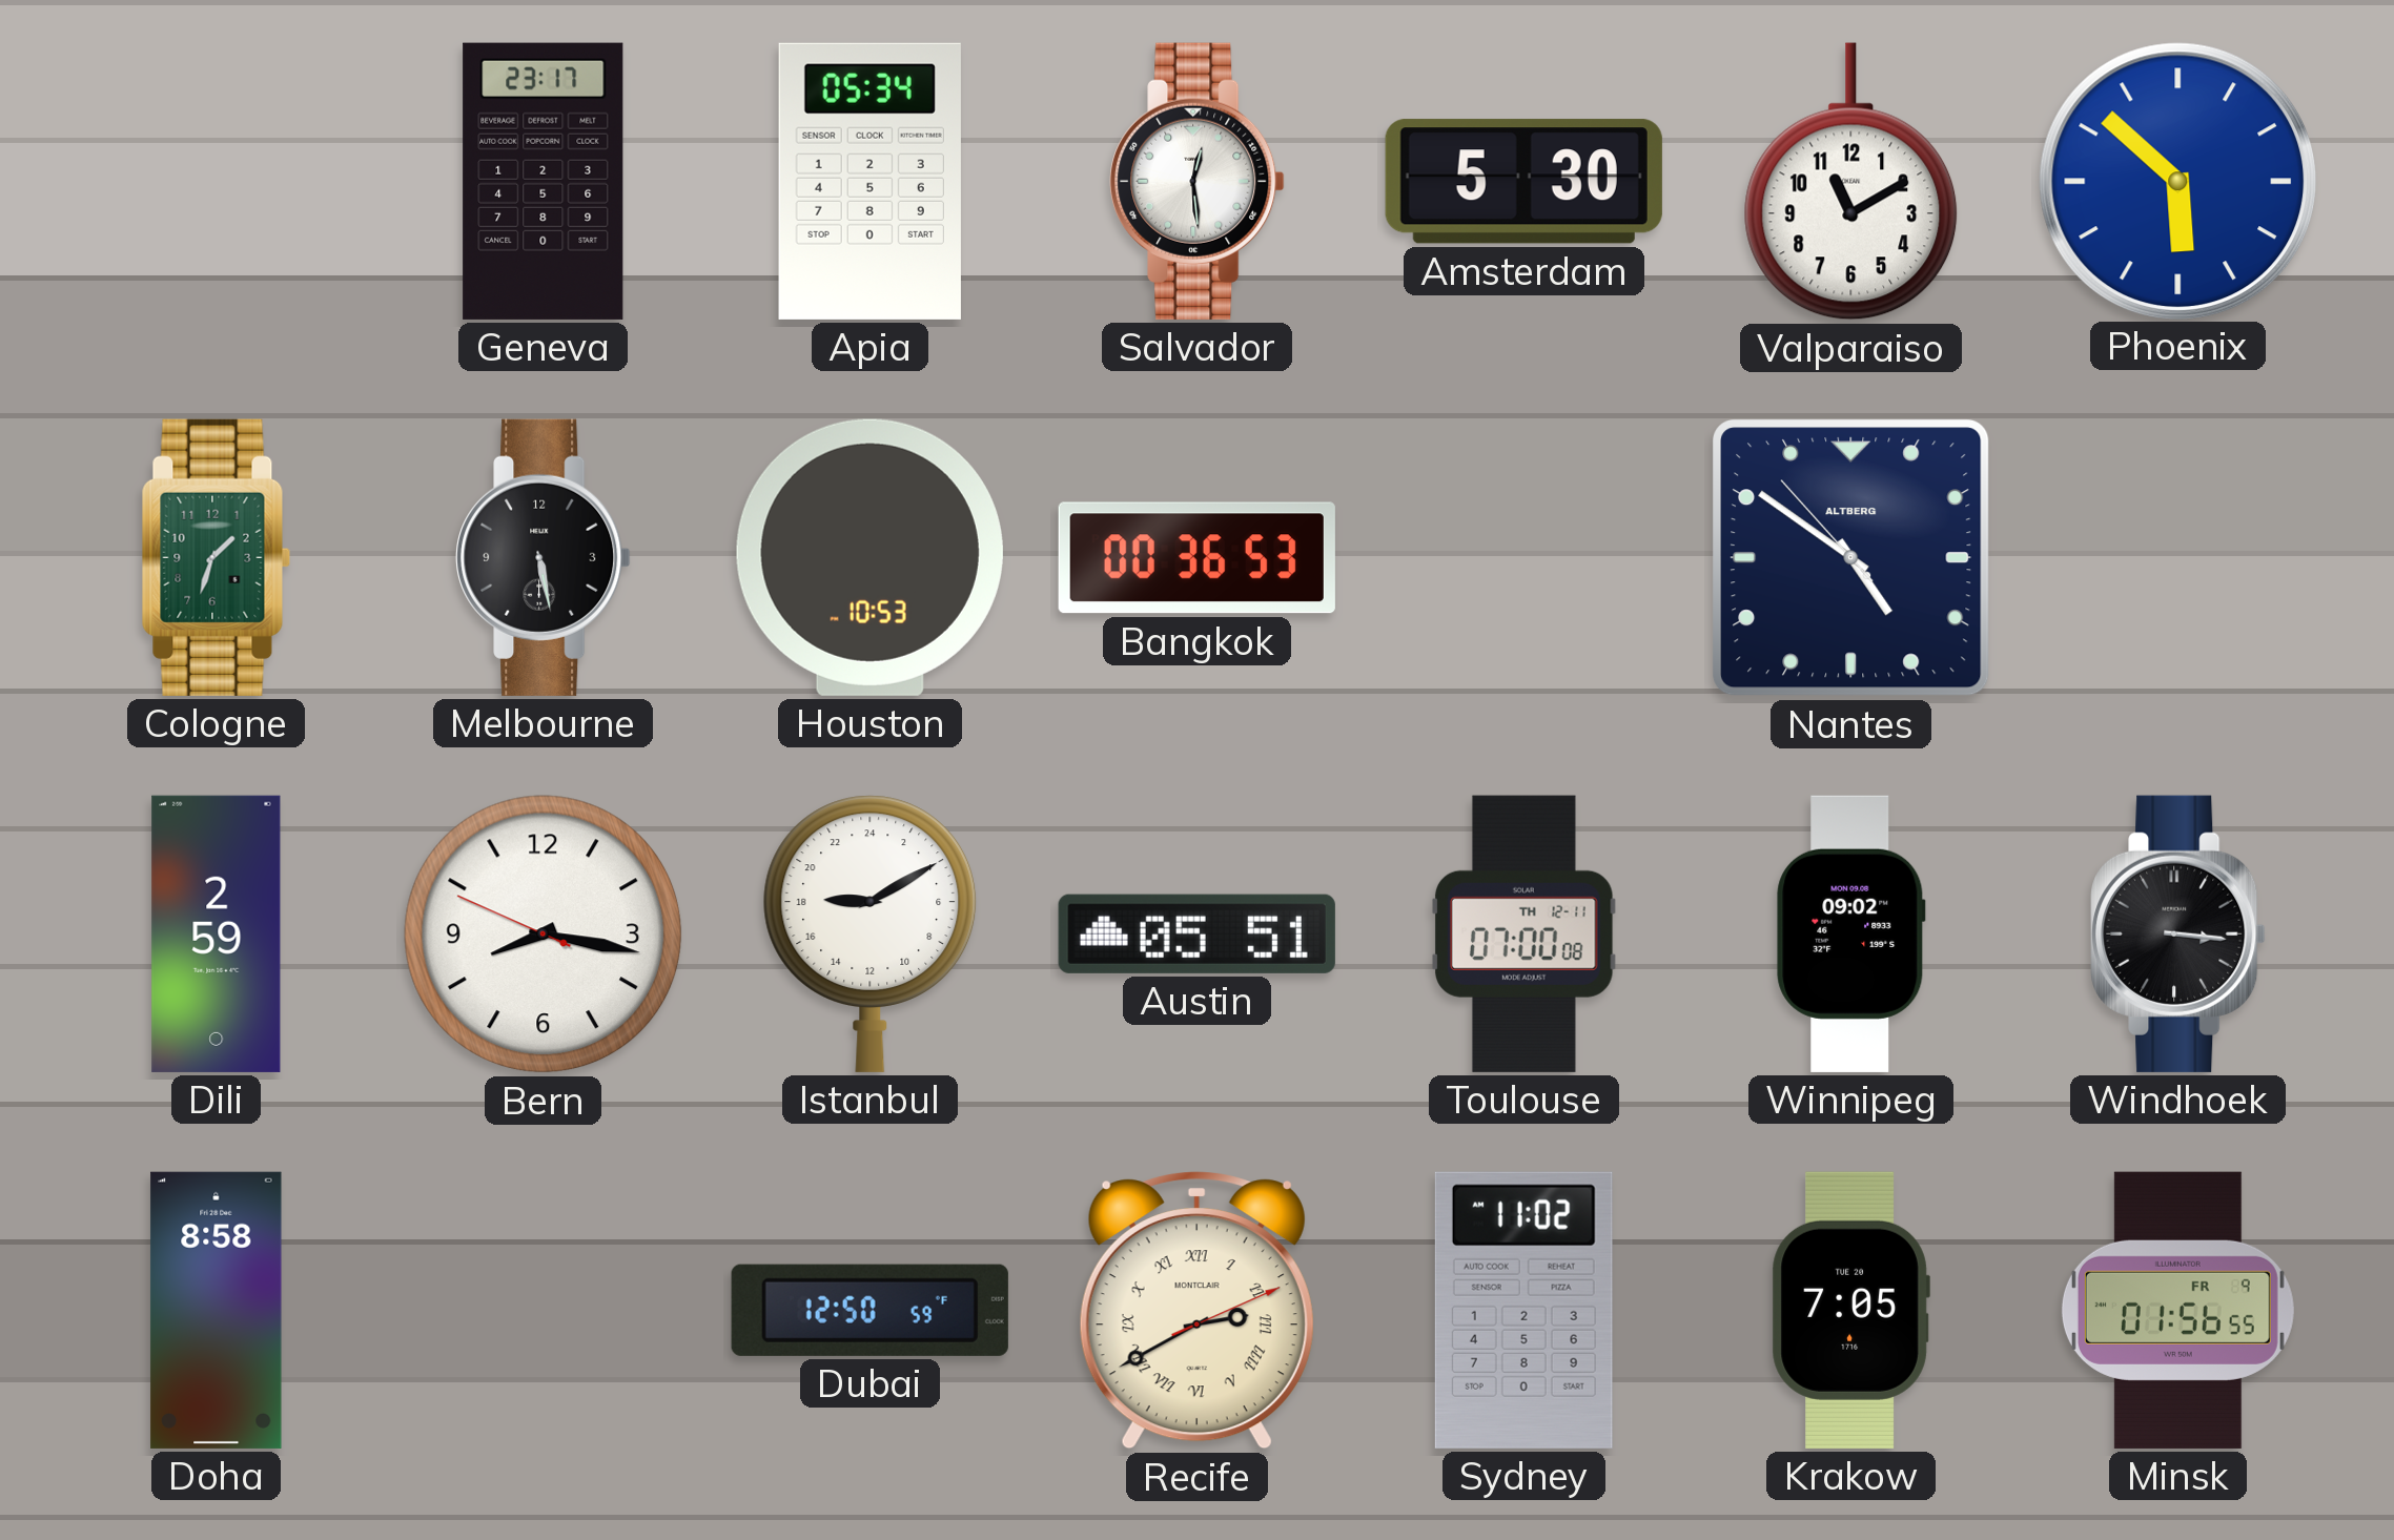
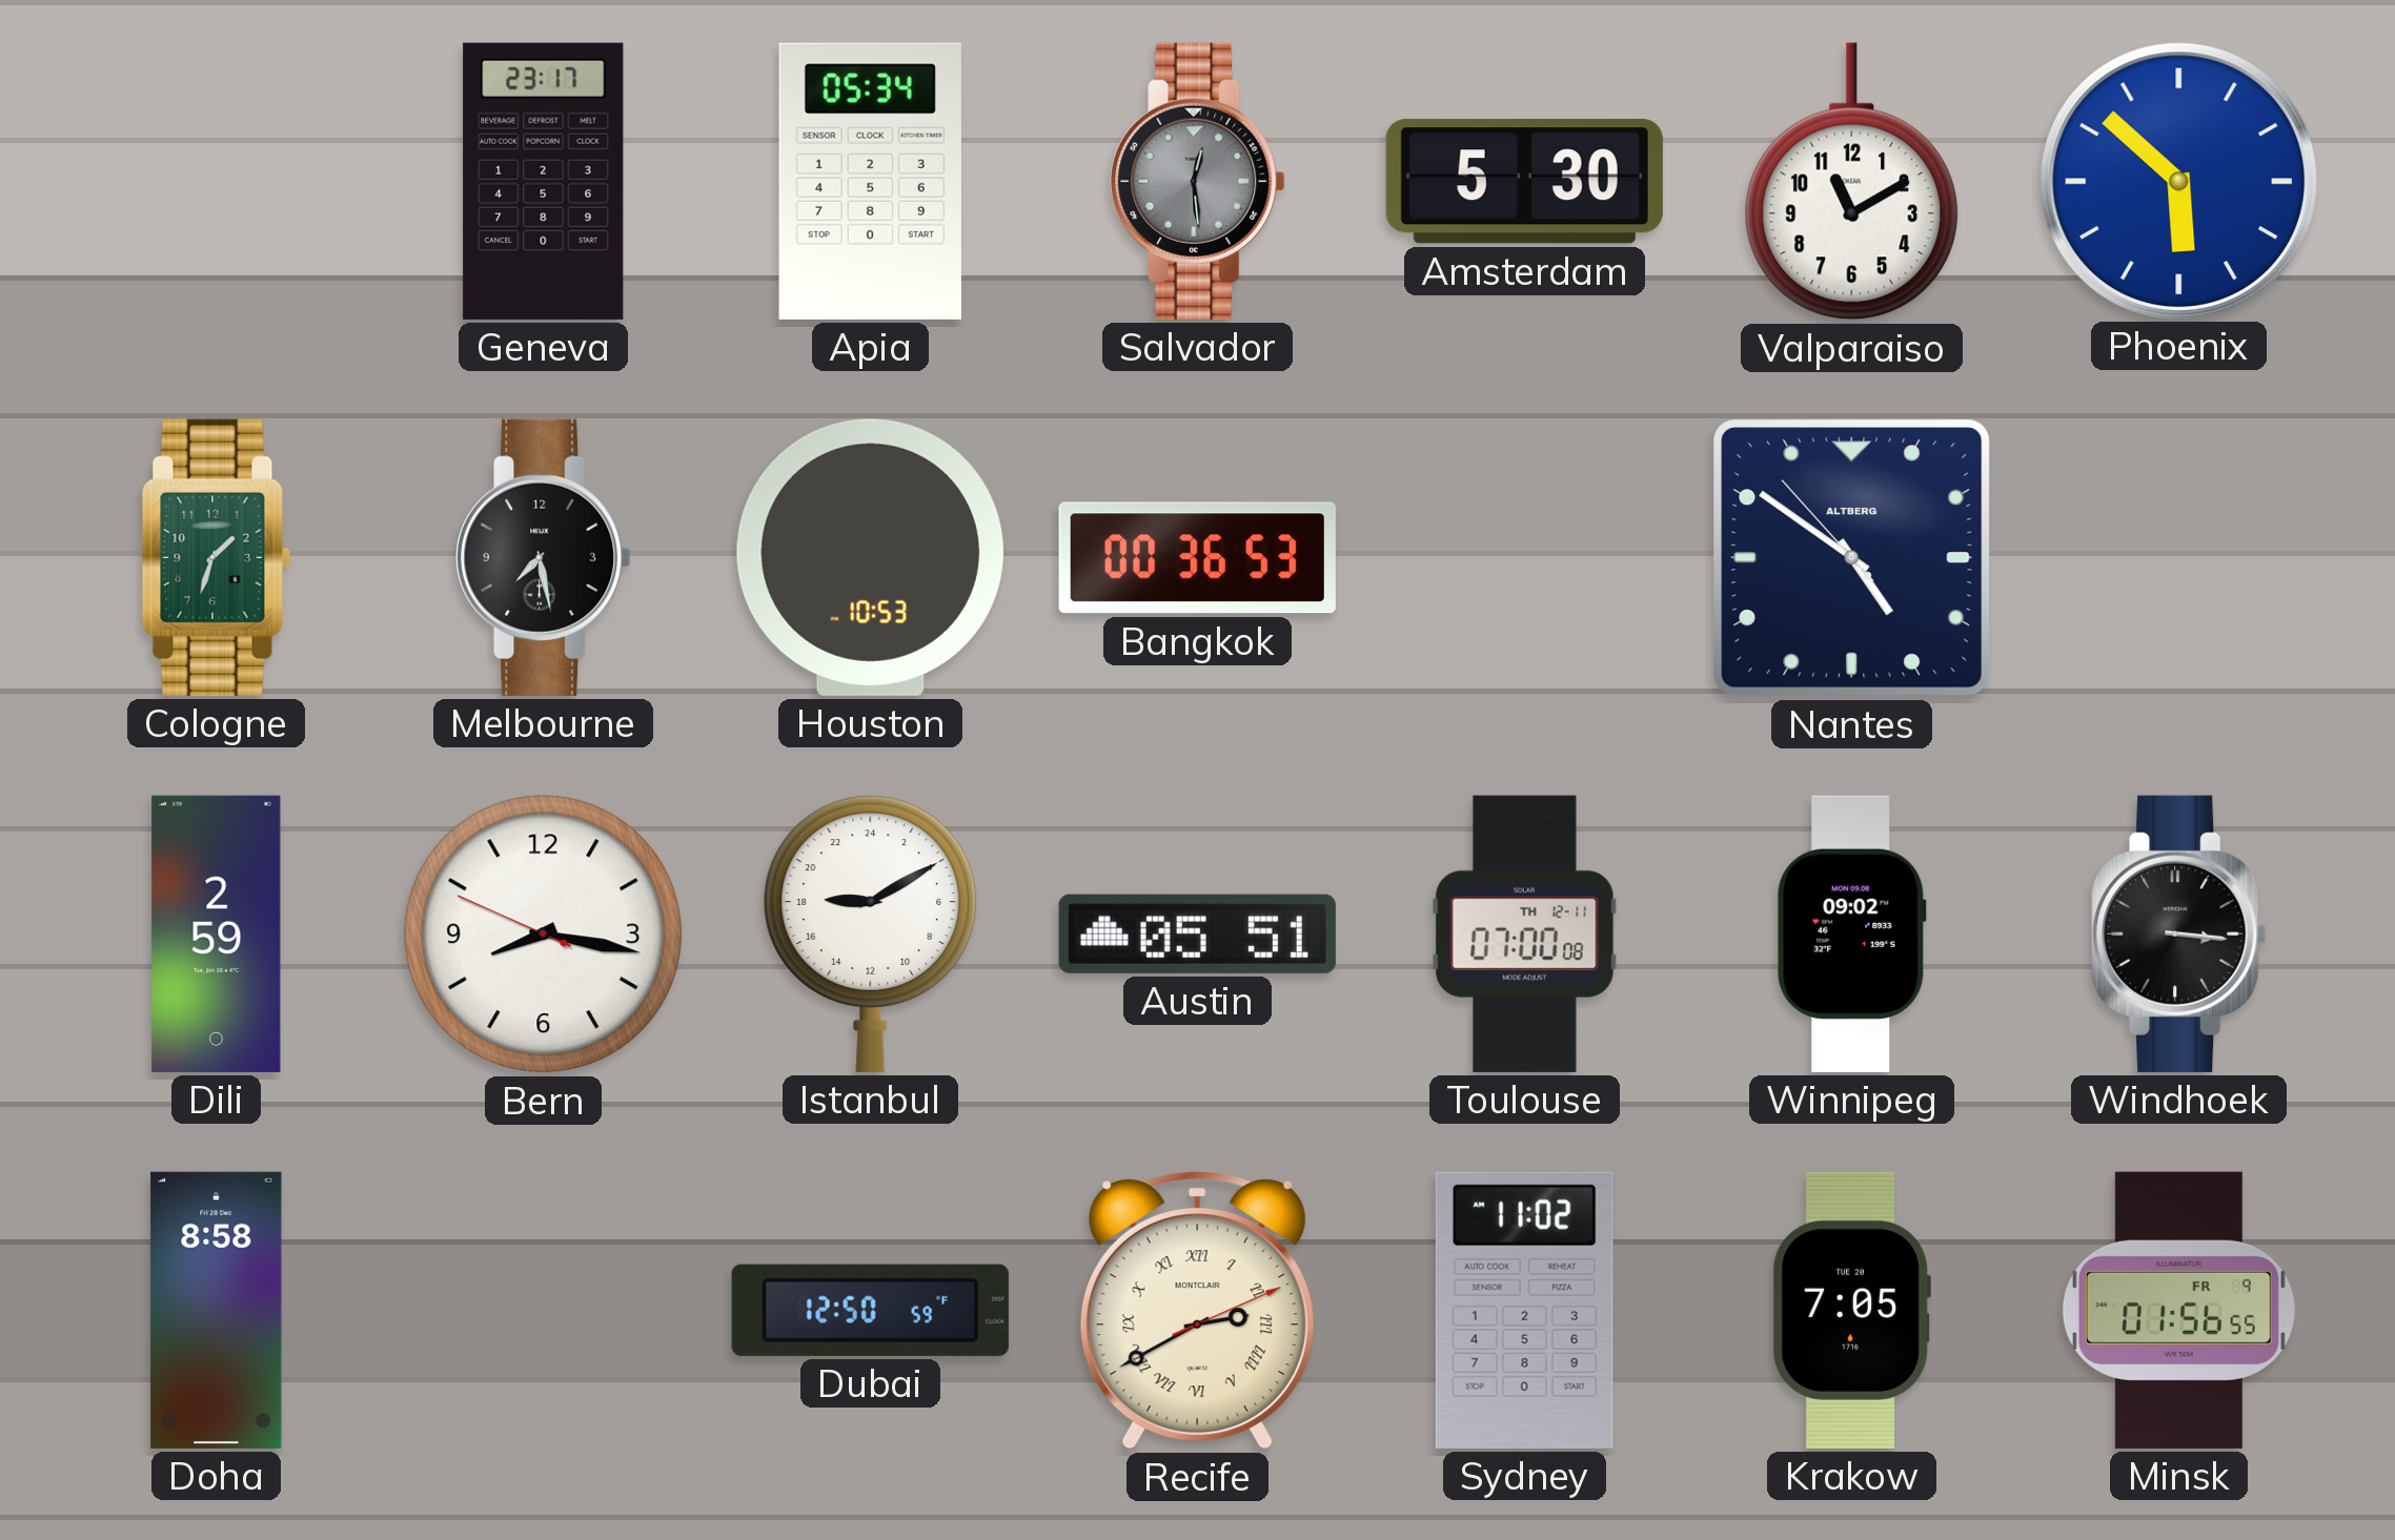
Salvador dial: white -> grey
Melbourne: 5:28 -> 7:28
